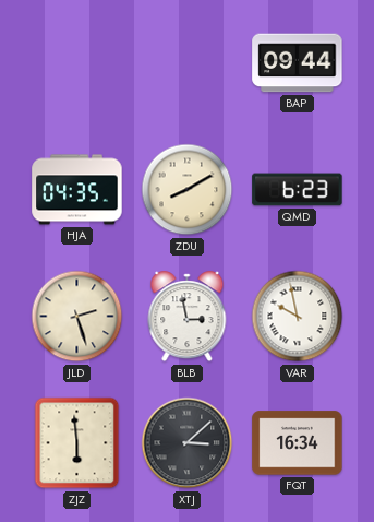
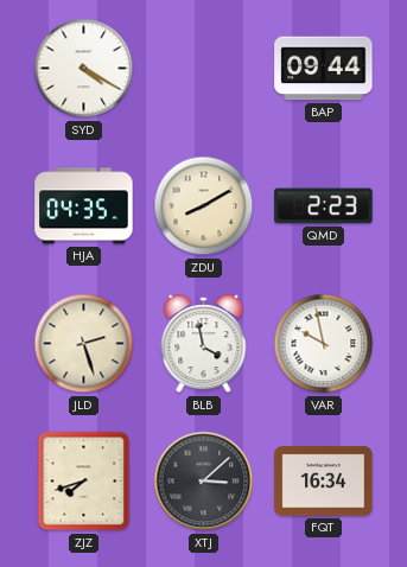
SYD: none -> 4:20
QMD: 6:23 -> 2:23
BLB: 2:58 -> 3:58
ZJZ: 5:59 -> 7:42
